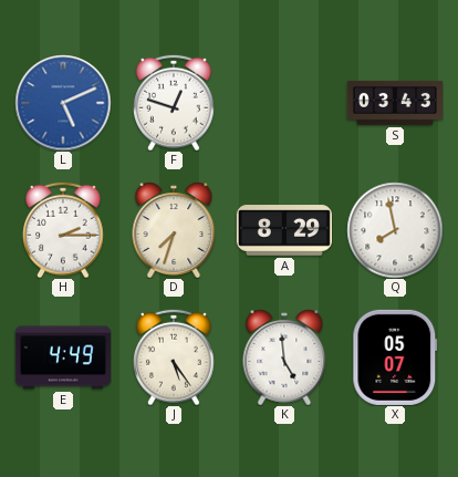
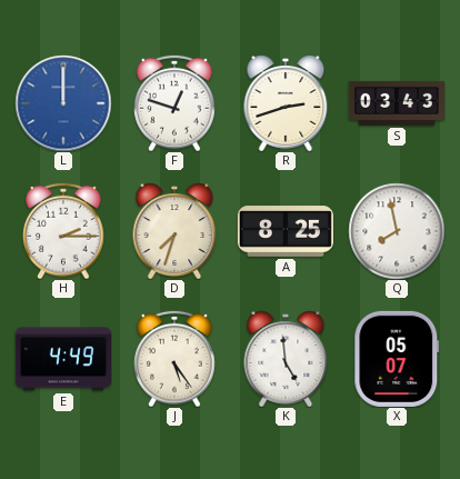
L: 5:11 -> 12:00
R: none -> 2:42
A: 8:29 -> 8:25
